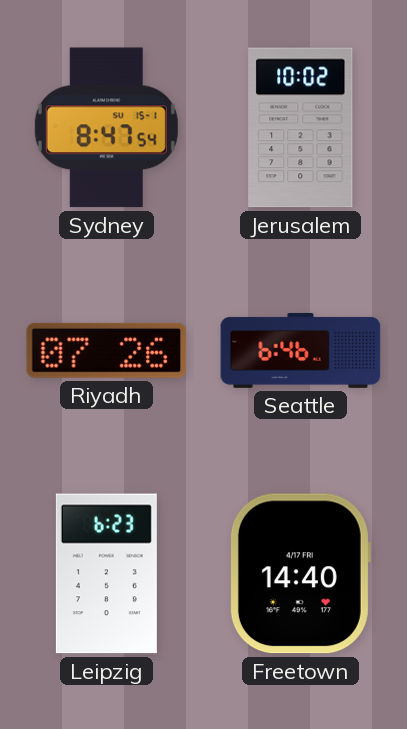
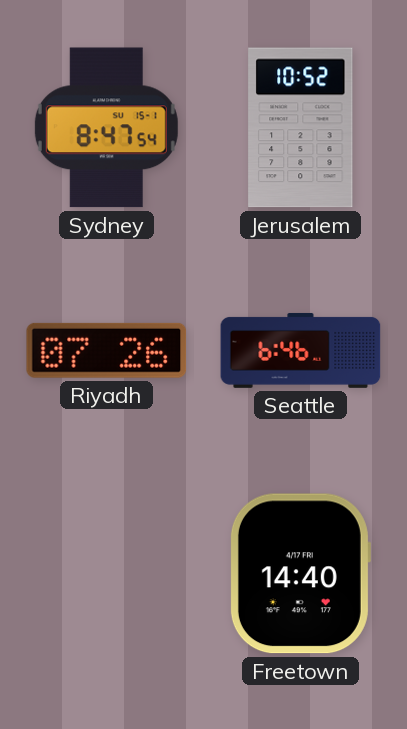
Jerusalem: 10:02 -> 10:52
Leipzig: 6:23 -> none
